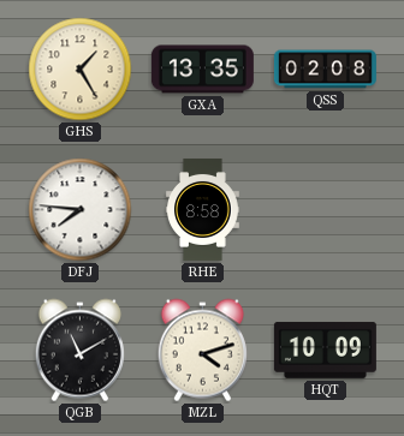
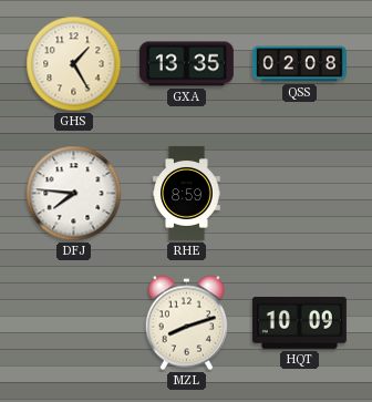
RHE: 8:58 -> 8:59
QGB: 11:10 -> none
MZL: 4:12 -> 8:12
